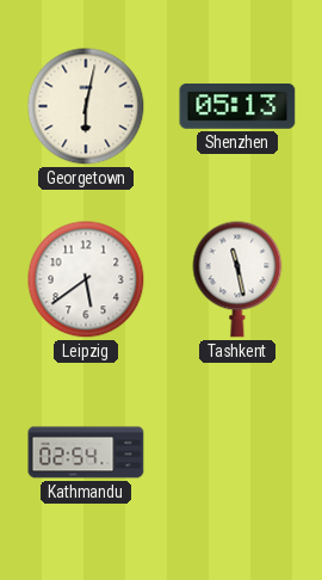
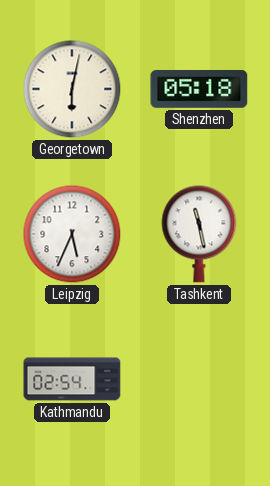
Shenzhen: 05:13 -> 05:18
Leipzig: 5:39 -> 5:34
